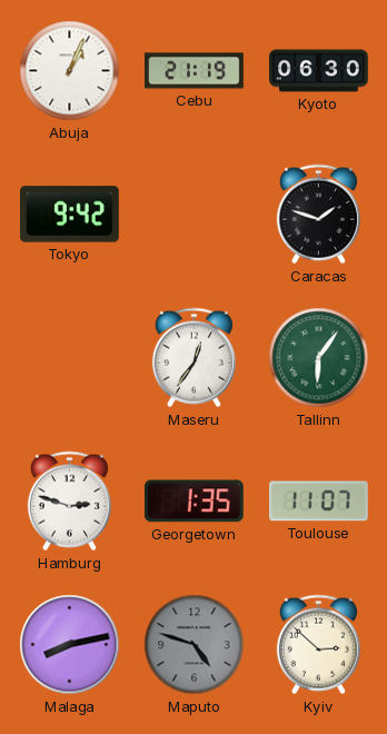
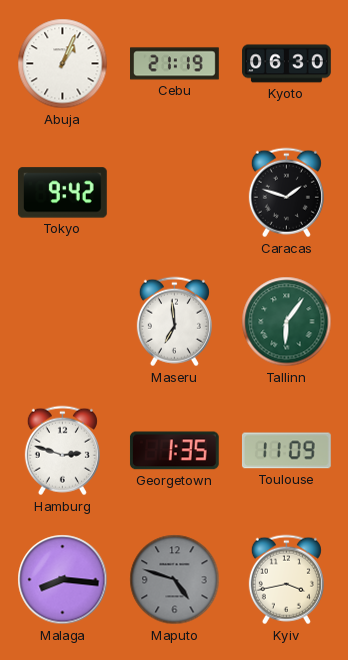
Maseru: 12:36 -> 6:59
Toulouse: 11:07 -> 11:09
Malaga: 8:13 -> 8:16
Kyiv: 2:52 -> 3:43
